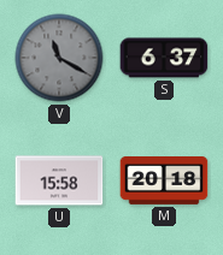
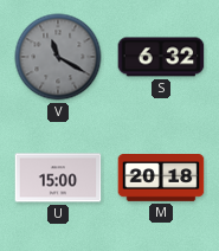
S: 6:37 -> 6:32
U: 15:58 -> 15:00
